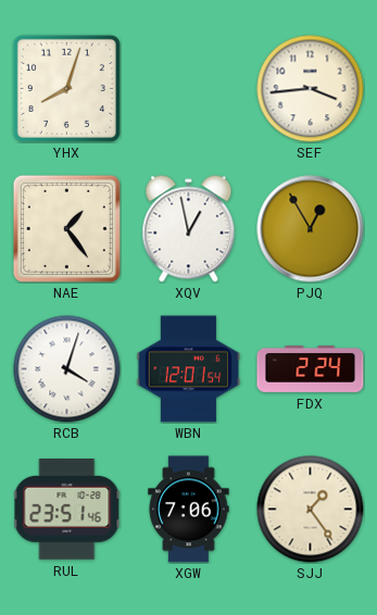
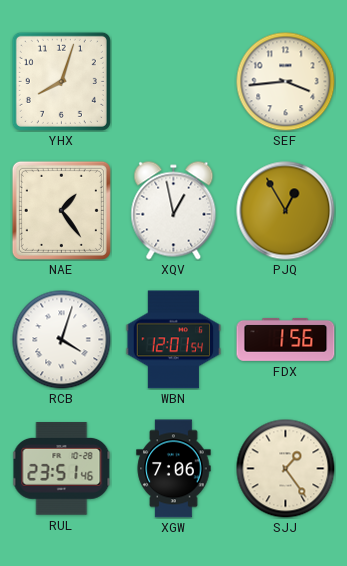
FDX: 2:24 -> 1:56
